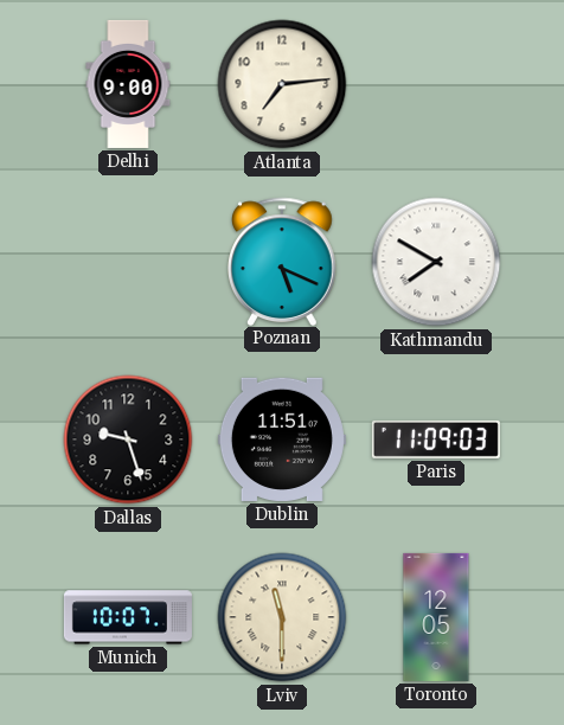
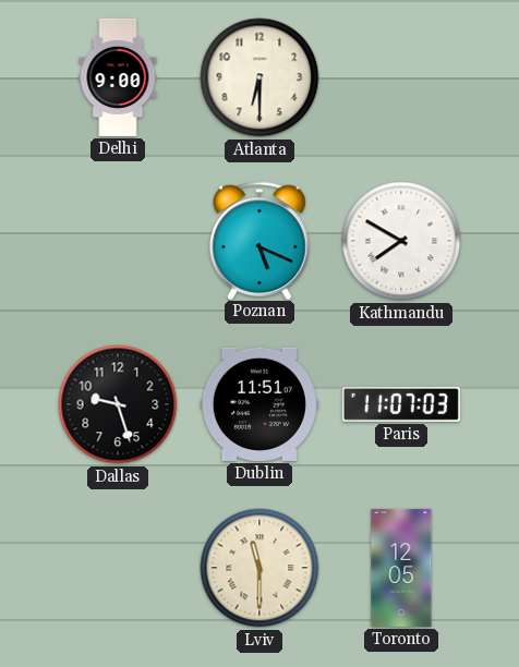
Atlanta: 7:14 -> 6:30
Paris: 11:09 -> 11:07
Munich: 10:07 -> none
